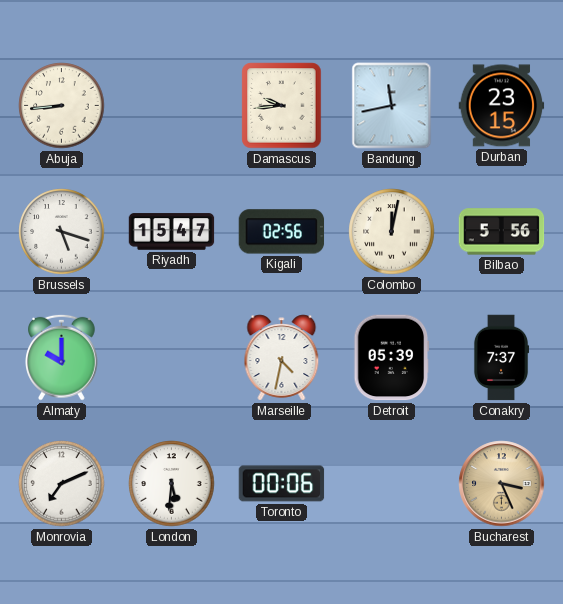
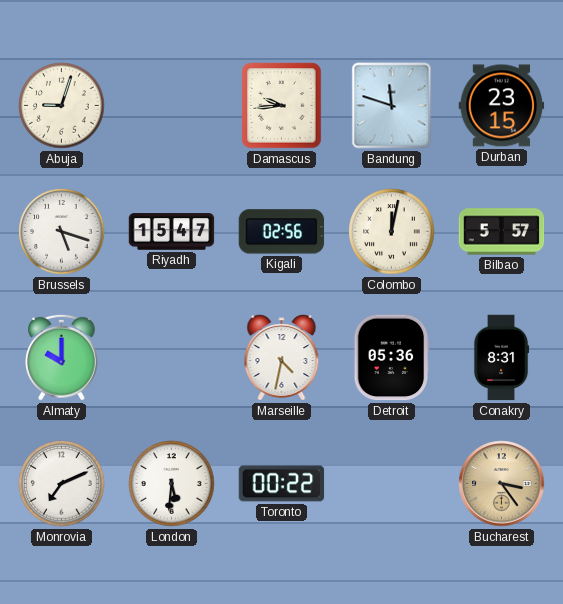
Abuja: 8:44 -> 9:03
Bandung: 11:43 -> 11:48
Bilbao: 5:56 -> 5:57
Detroit: 05:39 -> 05:36
Conakry: 7:37 -> 8:31
Toronto: 00:06 -> 00:22
Bucharest: 3:26 -> 3:24
